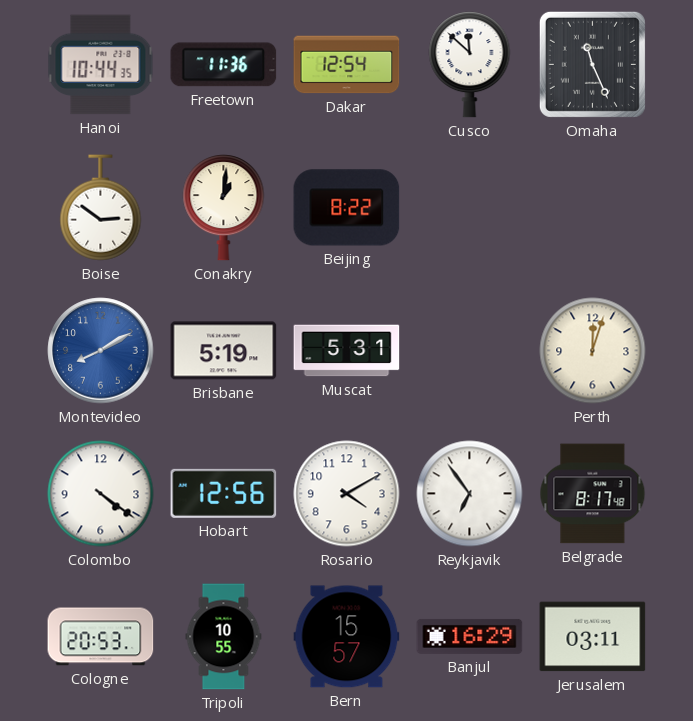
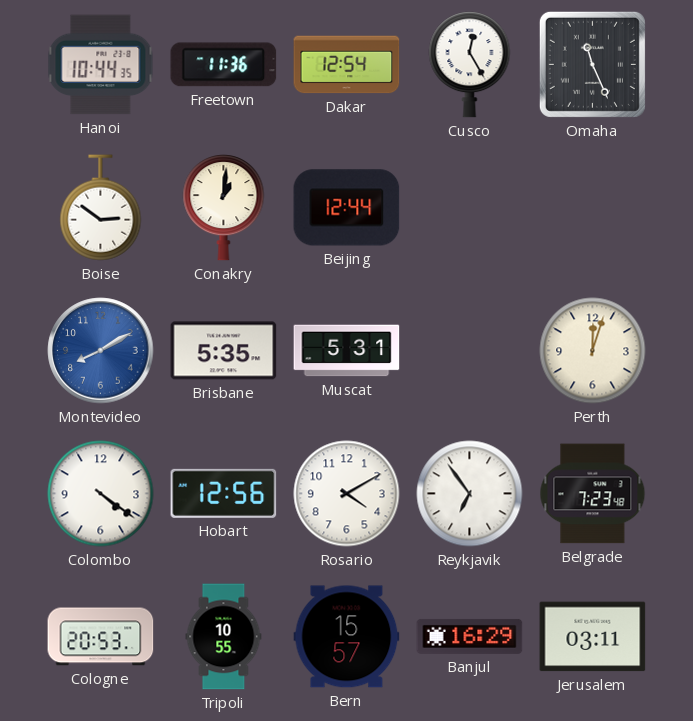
Cusco: 11:52 -> 12:25
Beijing: 8:22 -> 12:44
Brisbane: 5:19 -> 5:35
Belgrade: 8:17 -> 7:23
